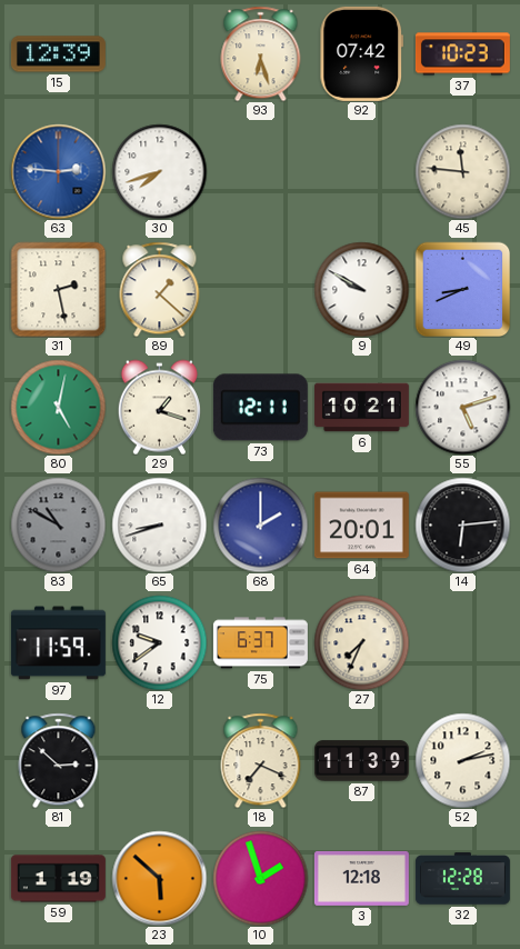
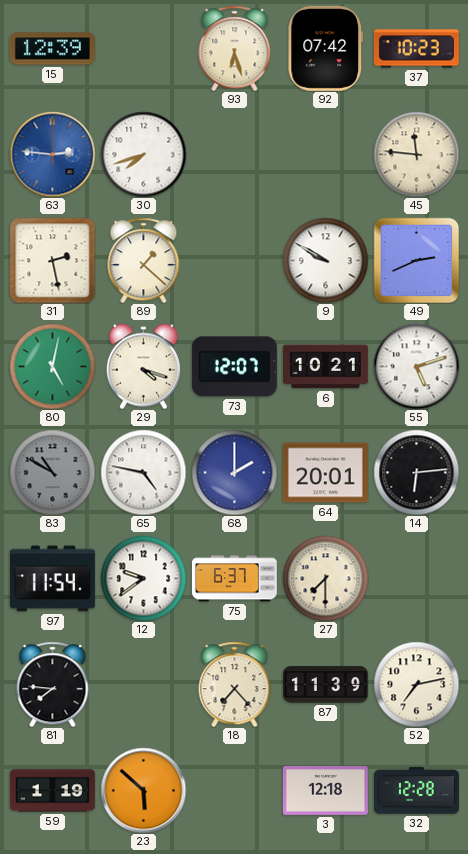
49: 8:41 -> 2:41
29: 1:18 -> 4:18
73: 12:11 -> 12:07
65: 8:42 -> 4:47
97: 11:59 -> 11:54
27: 7:34 -> 7:30
81: 2:52 -> 7:46
18: 7:19 -> 7:23
52: 2:13 -> 7:13
10: 1:57 -> none
